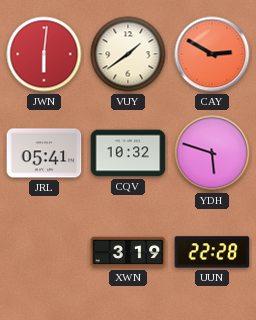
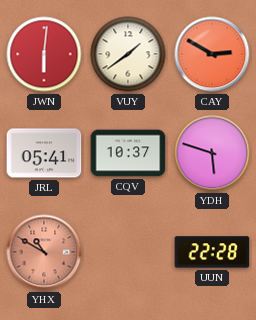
CQV: 10:32 -> 10:37
YHX: none -> 10:50
XWN: 3:19 -> none
